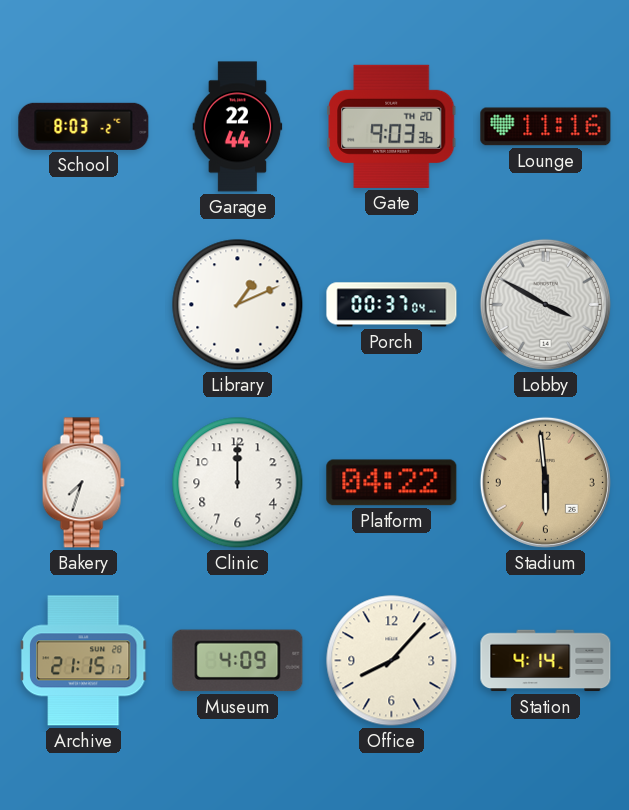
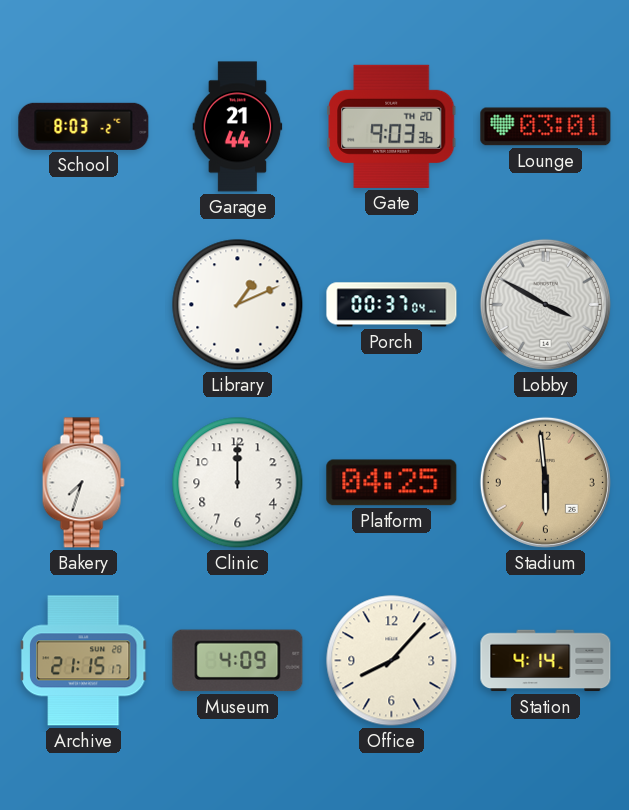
Garage: 22:44 -> 21:44
Lounge: 11:16 -> 03:01
Platform: 04:22 -> 04:25
